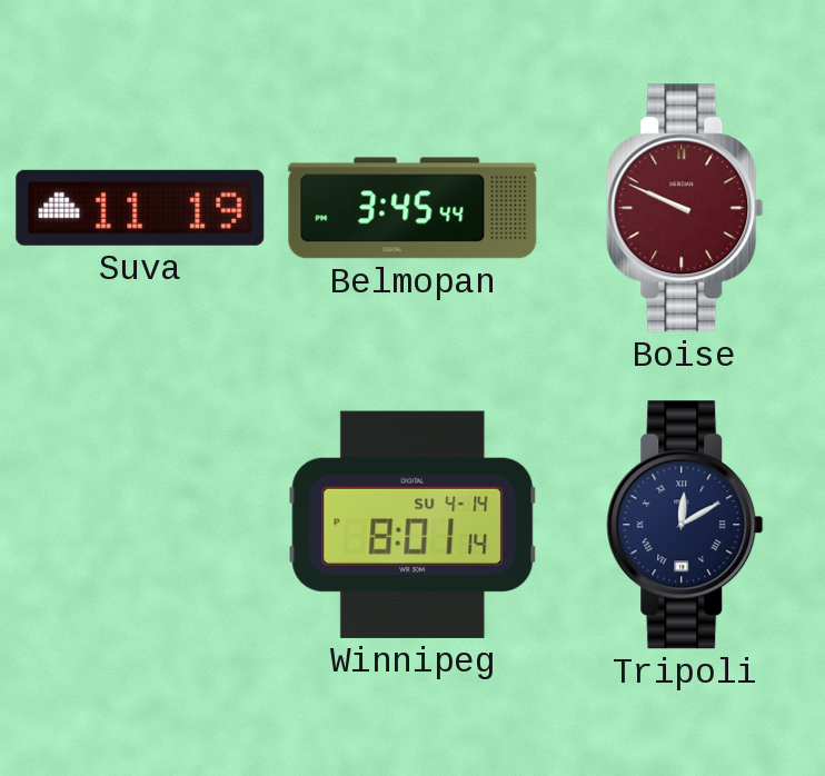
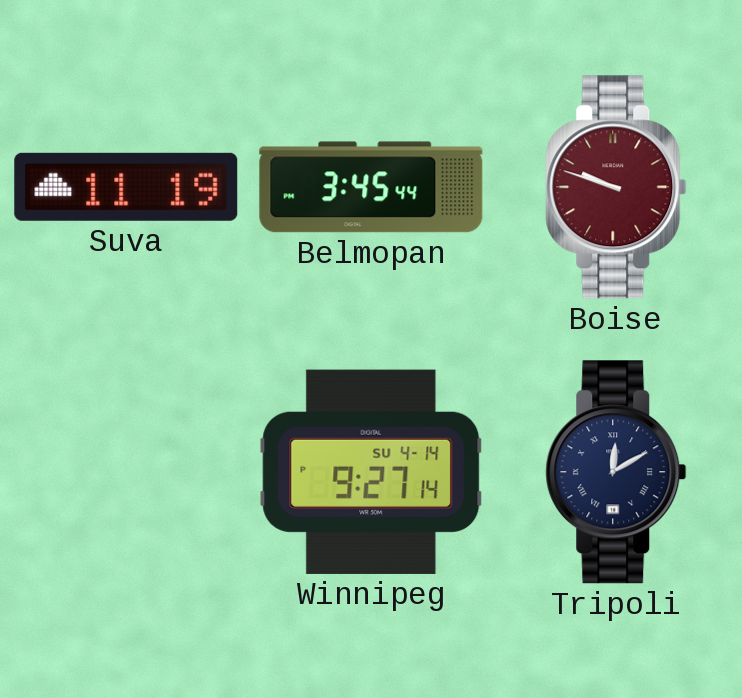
Boise: 9:49 -> 9:48
Winnipeg: 8:01 -> 9:27
